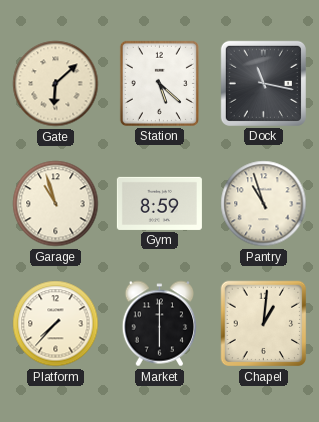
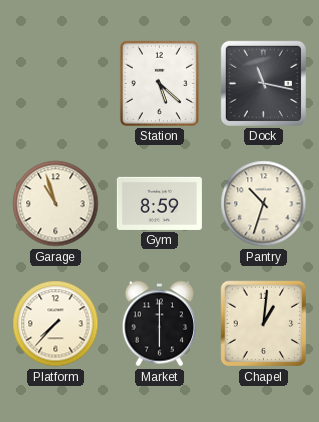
Gate: 6:08 -> none
Pantry: 10:57 -> 10:33
